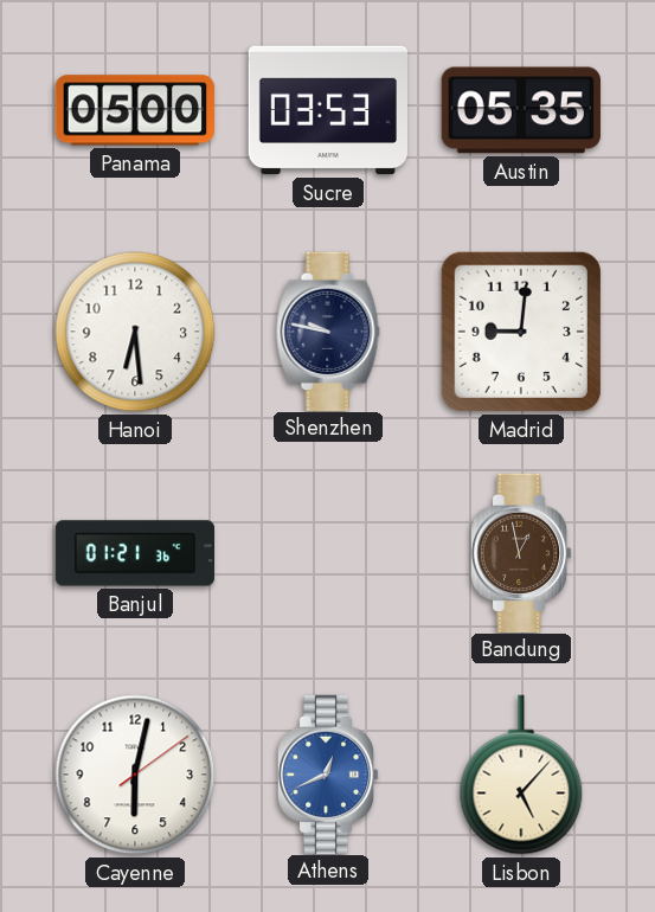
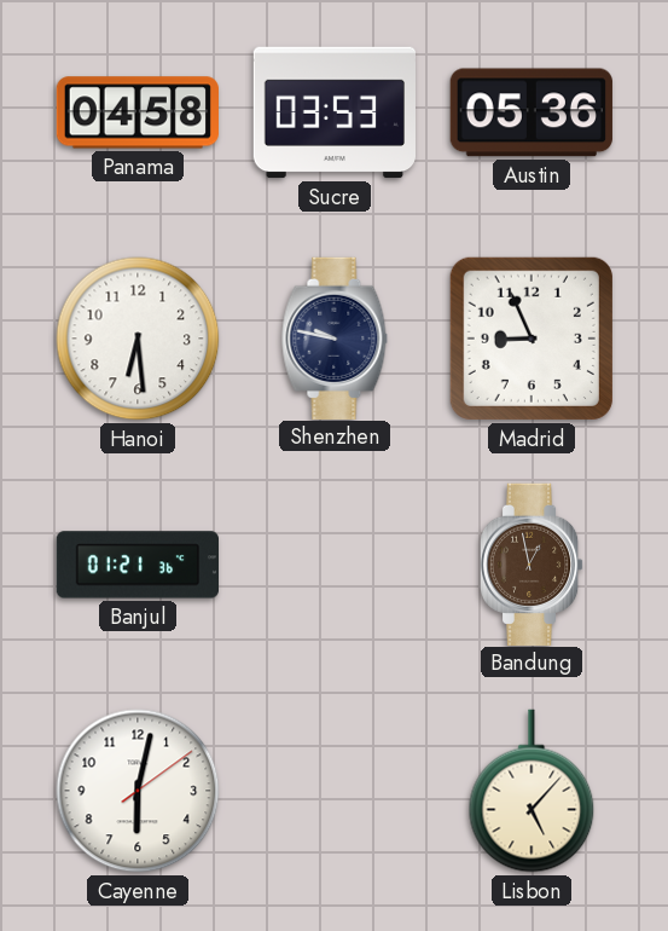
Panama: 05:00 -> 04:58
Austin: 05:35 -> 05:36
Madrid: 9:01 -> 8:56
Athens: 12:41 -> none
